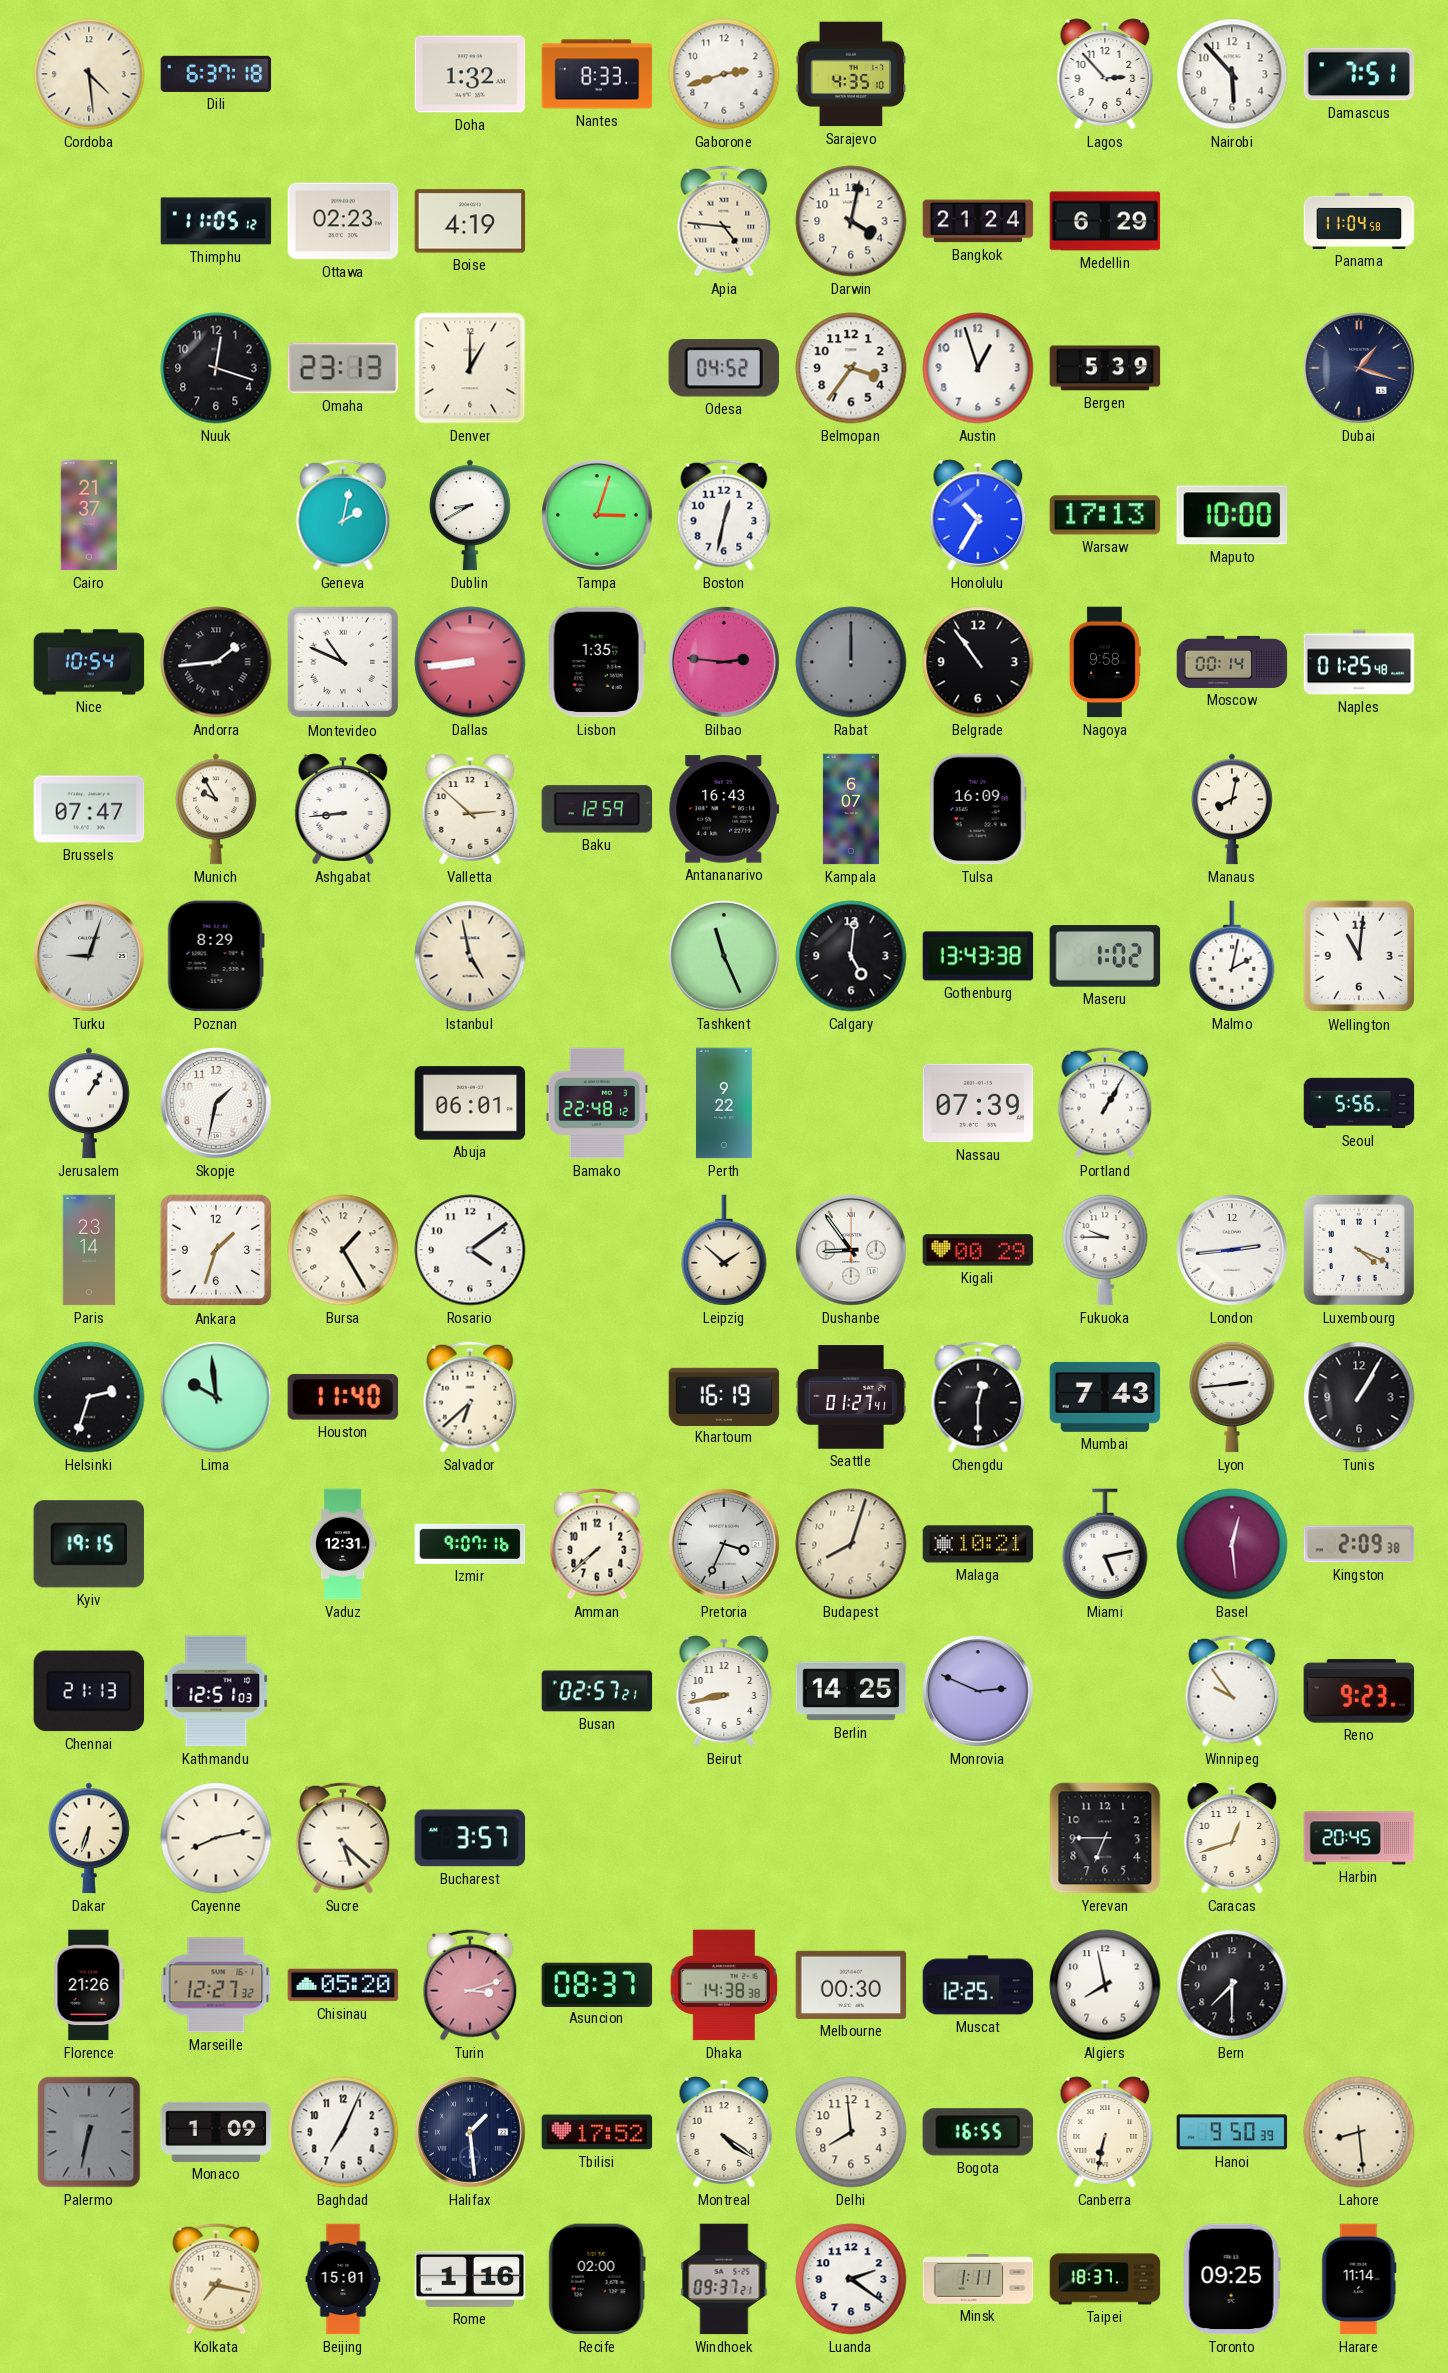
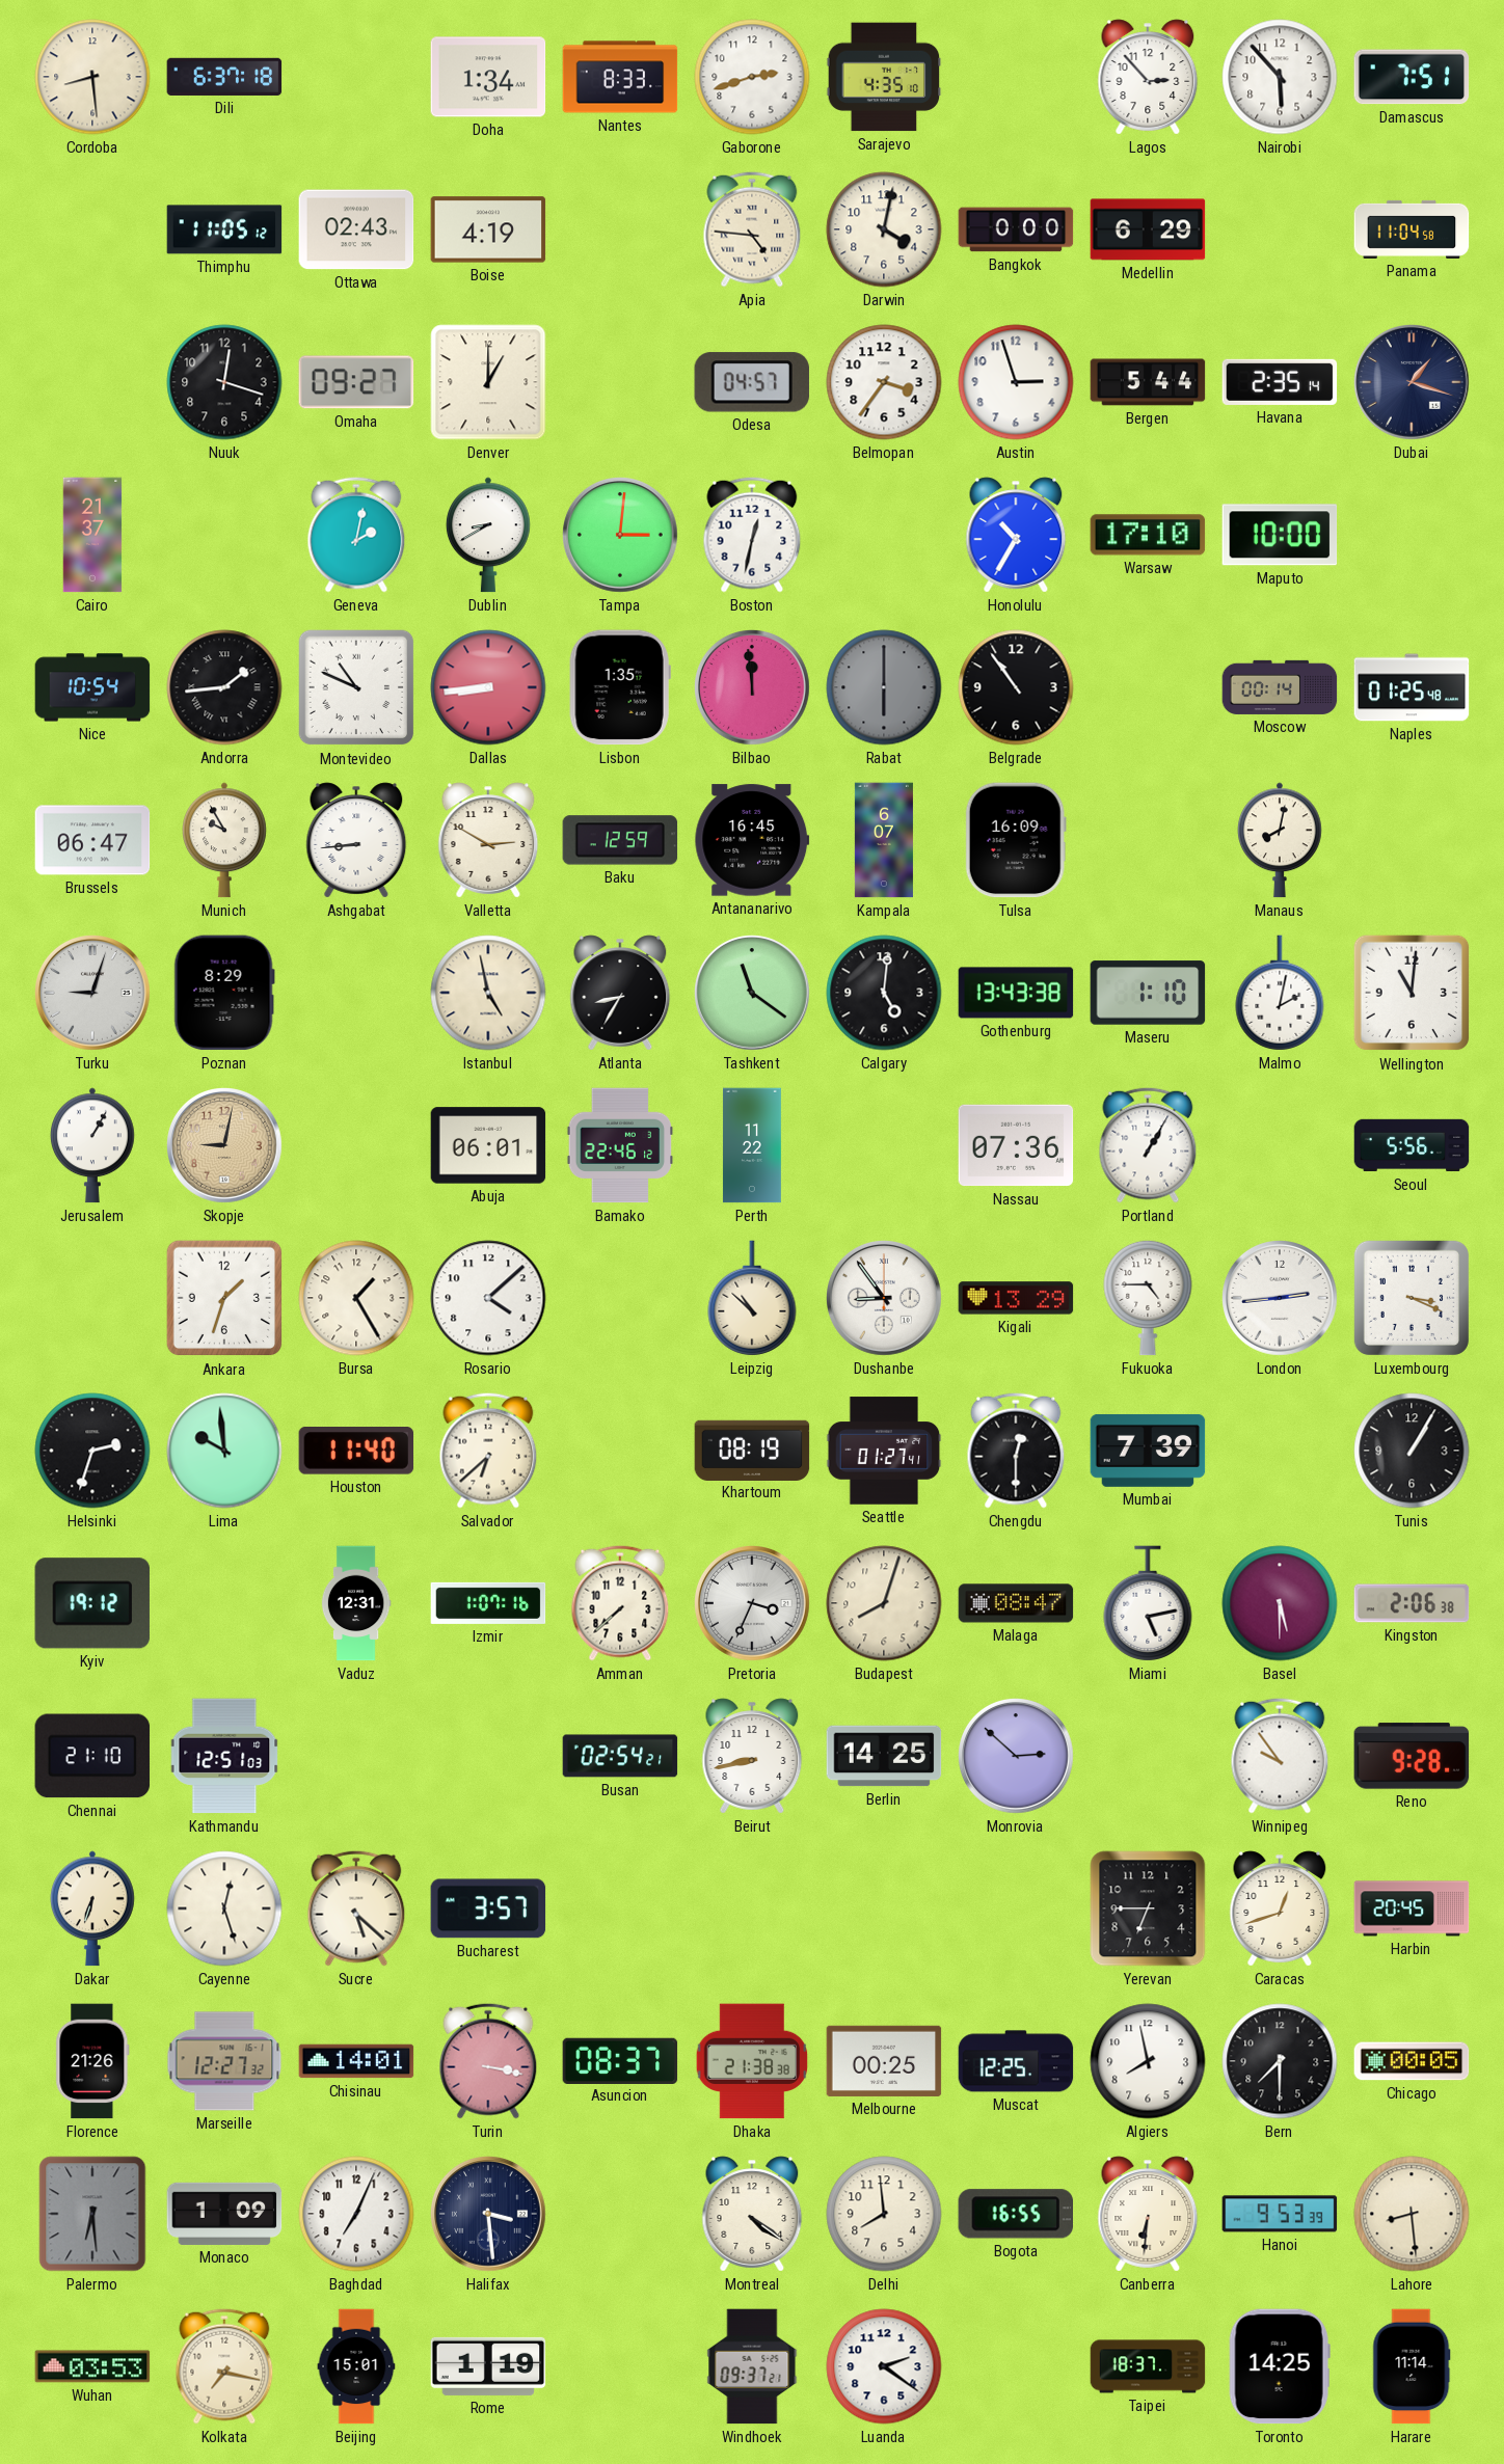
Cordoba: 4:29 -> 8:29
Doha: 1:32 -> 1:34
Ottawa: 02:23 -> 02:43
Bangkok: 21:24 -> 0:00
Omaha: 23:13 -> 09:27
Odesa: 04:52 -> 04:57
Austin: 12:57 -> 2:57
Bergen: 5:39 -> 5:44
Havana: none -> 2:35
Tampa: 3:03 -> 3:01
Warsaw: 17:13 -> 17:10
Bilbao: 2:46 -> 11:59
Rabat: 12:00 -> 6:00
Nagoya: 9:58 -> none
Brussels: 07:47 -> 06:47
Valletta: 2:52 -> 2:50
Antananarivo: 16:43 -> 16:45
Atlanta: none -> 8:35
Tashkent: 11:26 -> 11:21
Maseru: 1:02 -> 1:10
Skopje: 1:32 -> 9:02
Skopje dial: white -> champagne
Bamako: 22:48 -> 22:46
Perth: 9:22 -> 11:22
Nassau: 07:39 -> 07:36
Paris: 23:14 -> none
Rosario: 4:09 -> 4:08
Leipzig: 1:52 -> 10:52
Kigali: 00:29 -> 13:29
Fukuoka: 9:45 -> 4:45
Luxembourg: 4:19 -> 3:19
Khartoum: 16:19 -> 08:19
Mumbai: 7:43 -> 7:39
Lyon: 2:44 -> none
Kyiv: 19:15 -> 19:12
Izmir: 9:07 -> 1:07
Malaga: 10:21 -> 08:47
Basel: 12:29 -> 5:30
Kingston: 2:09 -> 2:06
Chennai: 21:13 -> 21:10
Busan: 02:57 -> 02:54
Monrovia: 2:49 -> 2:52
Reno: 9:23 -> 9:28
Cayenne: 8:13 -> 12:27
Chisinau: 05:20 -> 14:01
Turin: 3:12 -> 3:17
Dhaka: 14:38 -> 21:38
Melbourne: 00:30 -> 00:25
Chicago: none -> 00:05
Palermo: 6:32 -> 6:29
Halifax: 1:29 -> 3:29
Tbilisi: 17:52 -> none
Canberra: 6:32 -> 6:31
Hanoi: 9:50 -> 9:53
Wuhan: none -> 03:53
Rome: 1:16 -> 1:19
Recife: 02:00 -> none
Minsk: 1:11 -> none
Toronto: 09:25 -> 14:25
